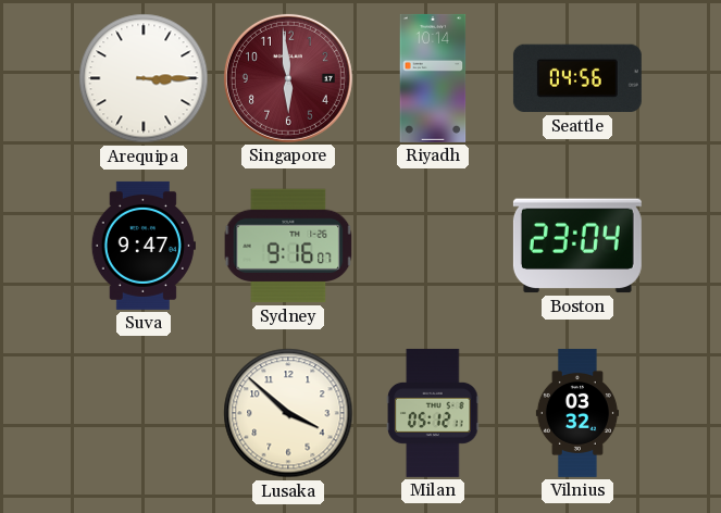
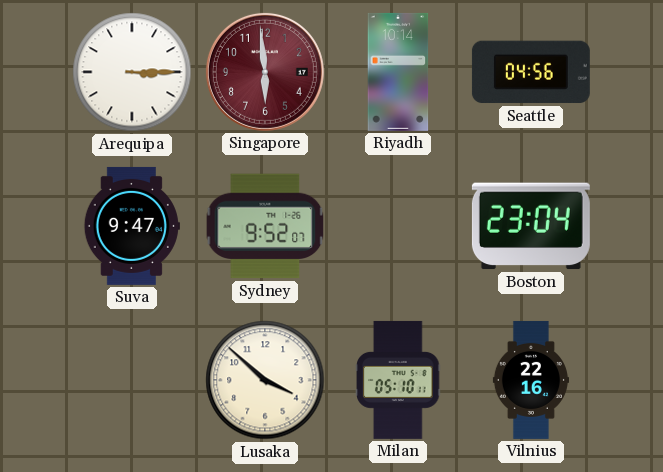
Sydney: 9:16 -> 9:52
Milan: 05:12 -> 05:10
Vilnius: 03:32 -> 22:16
